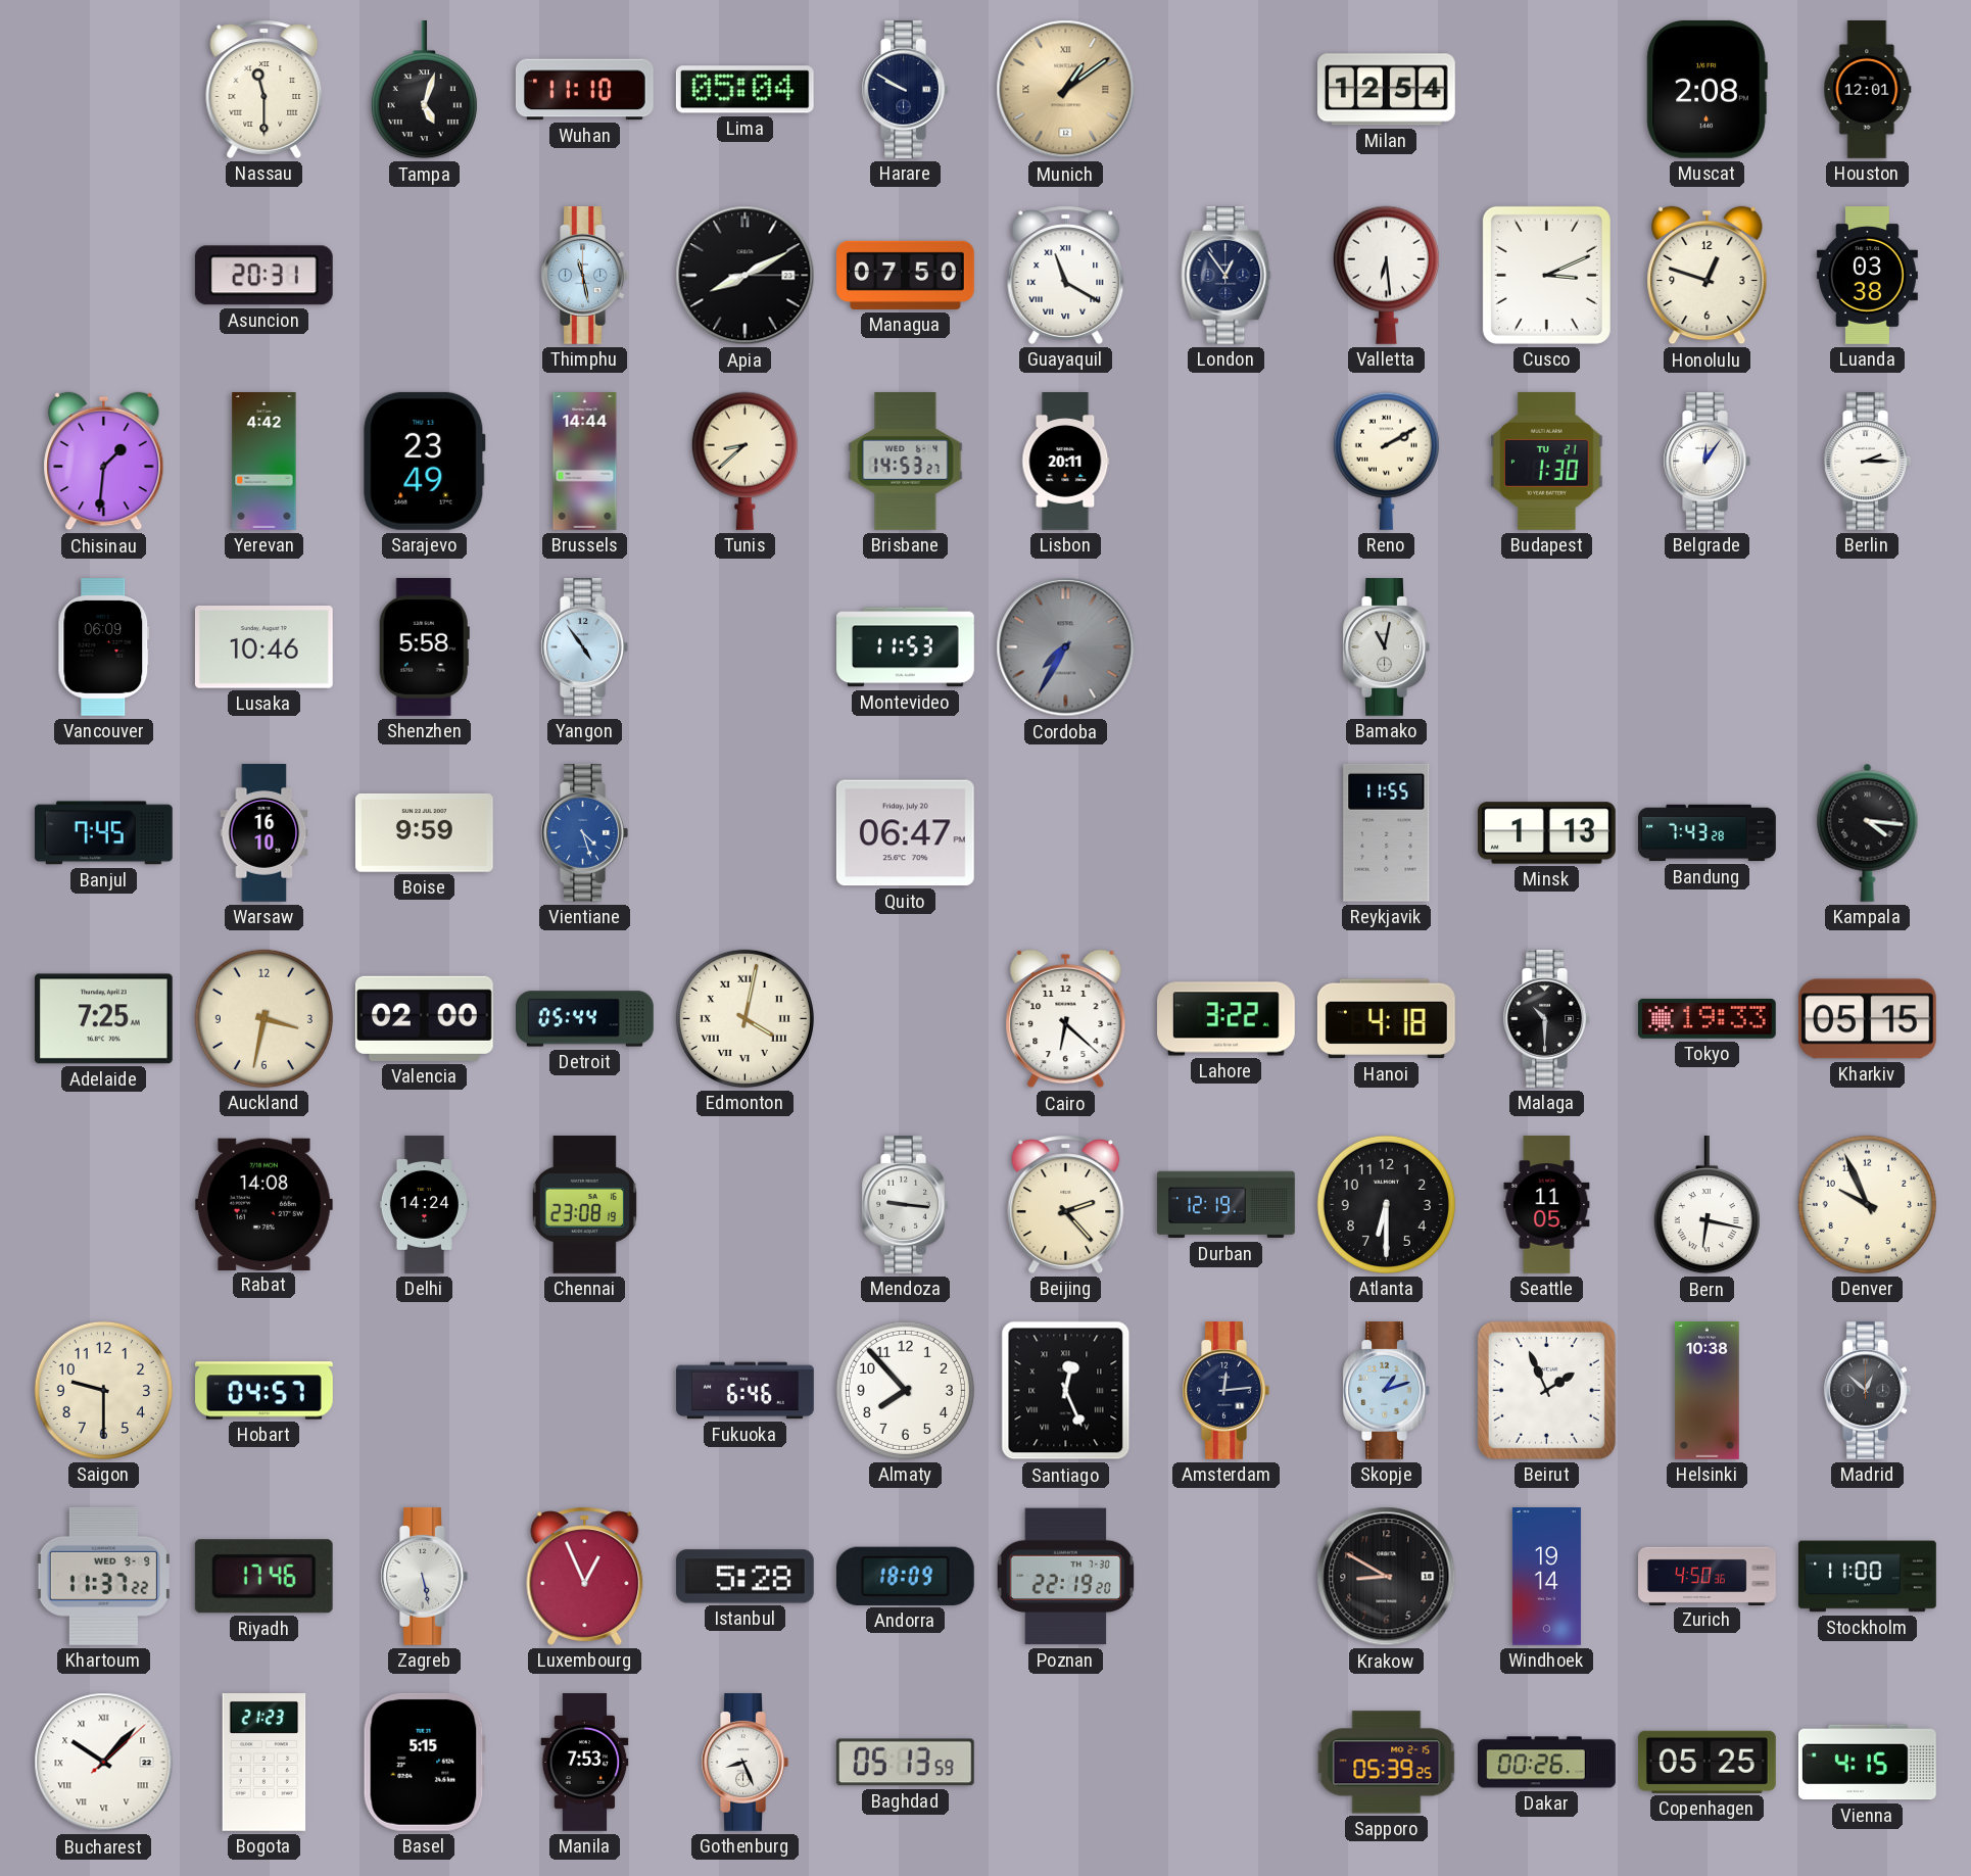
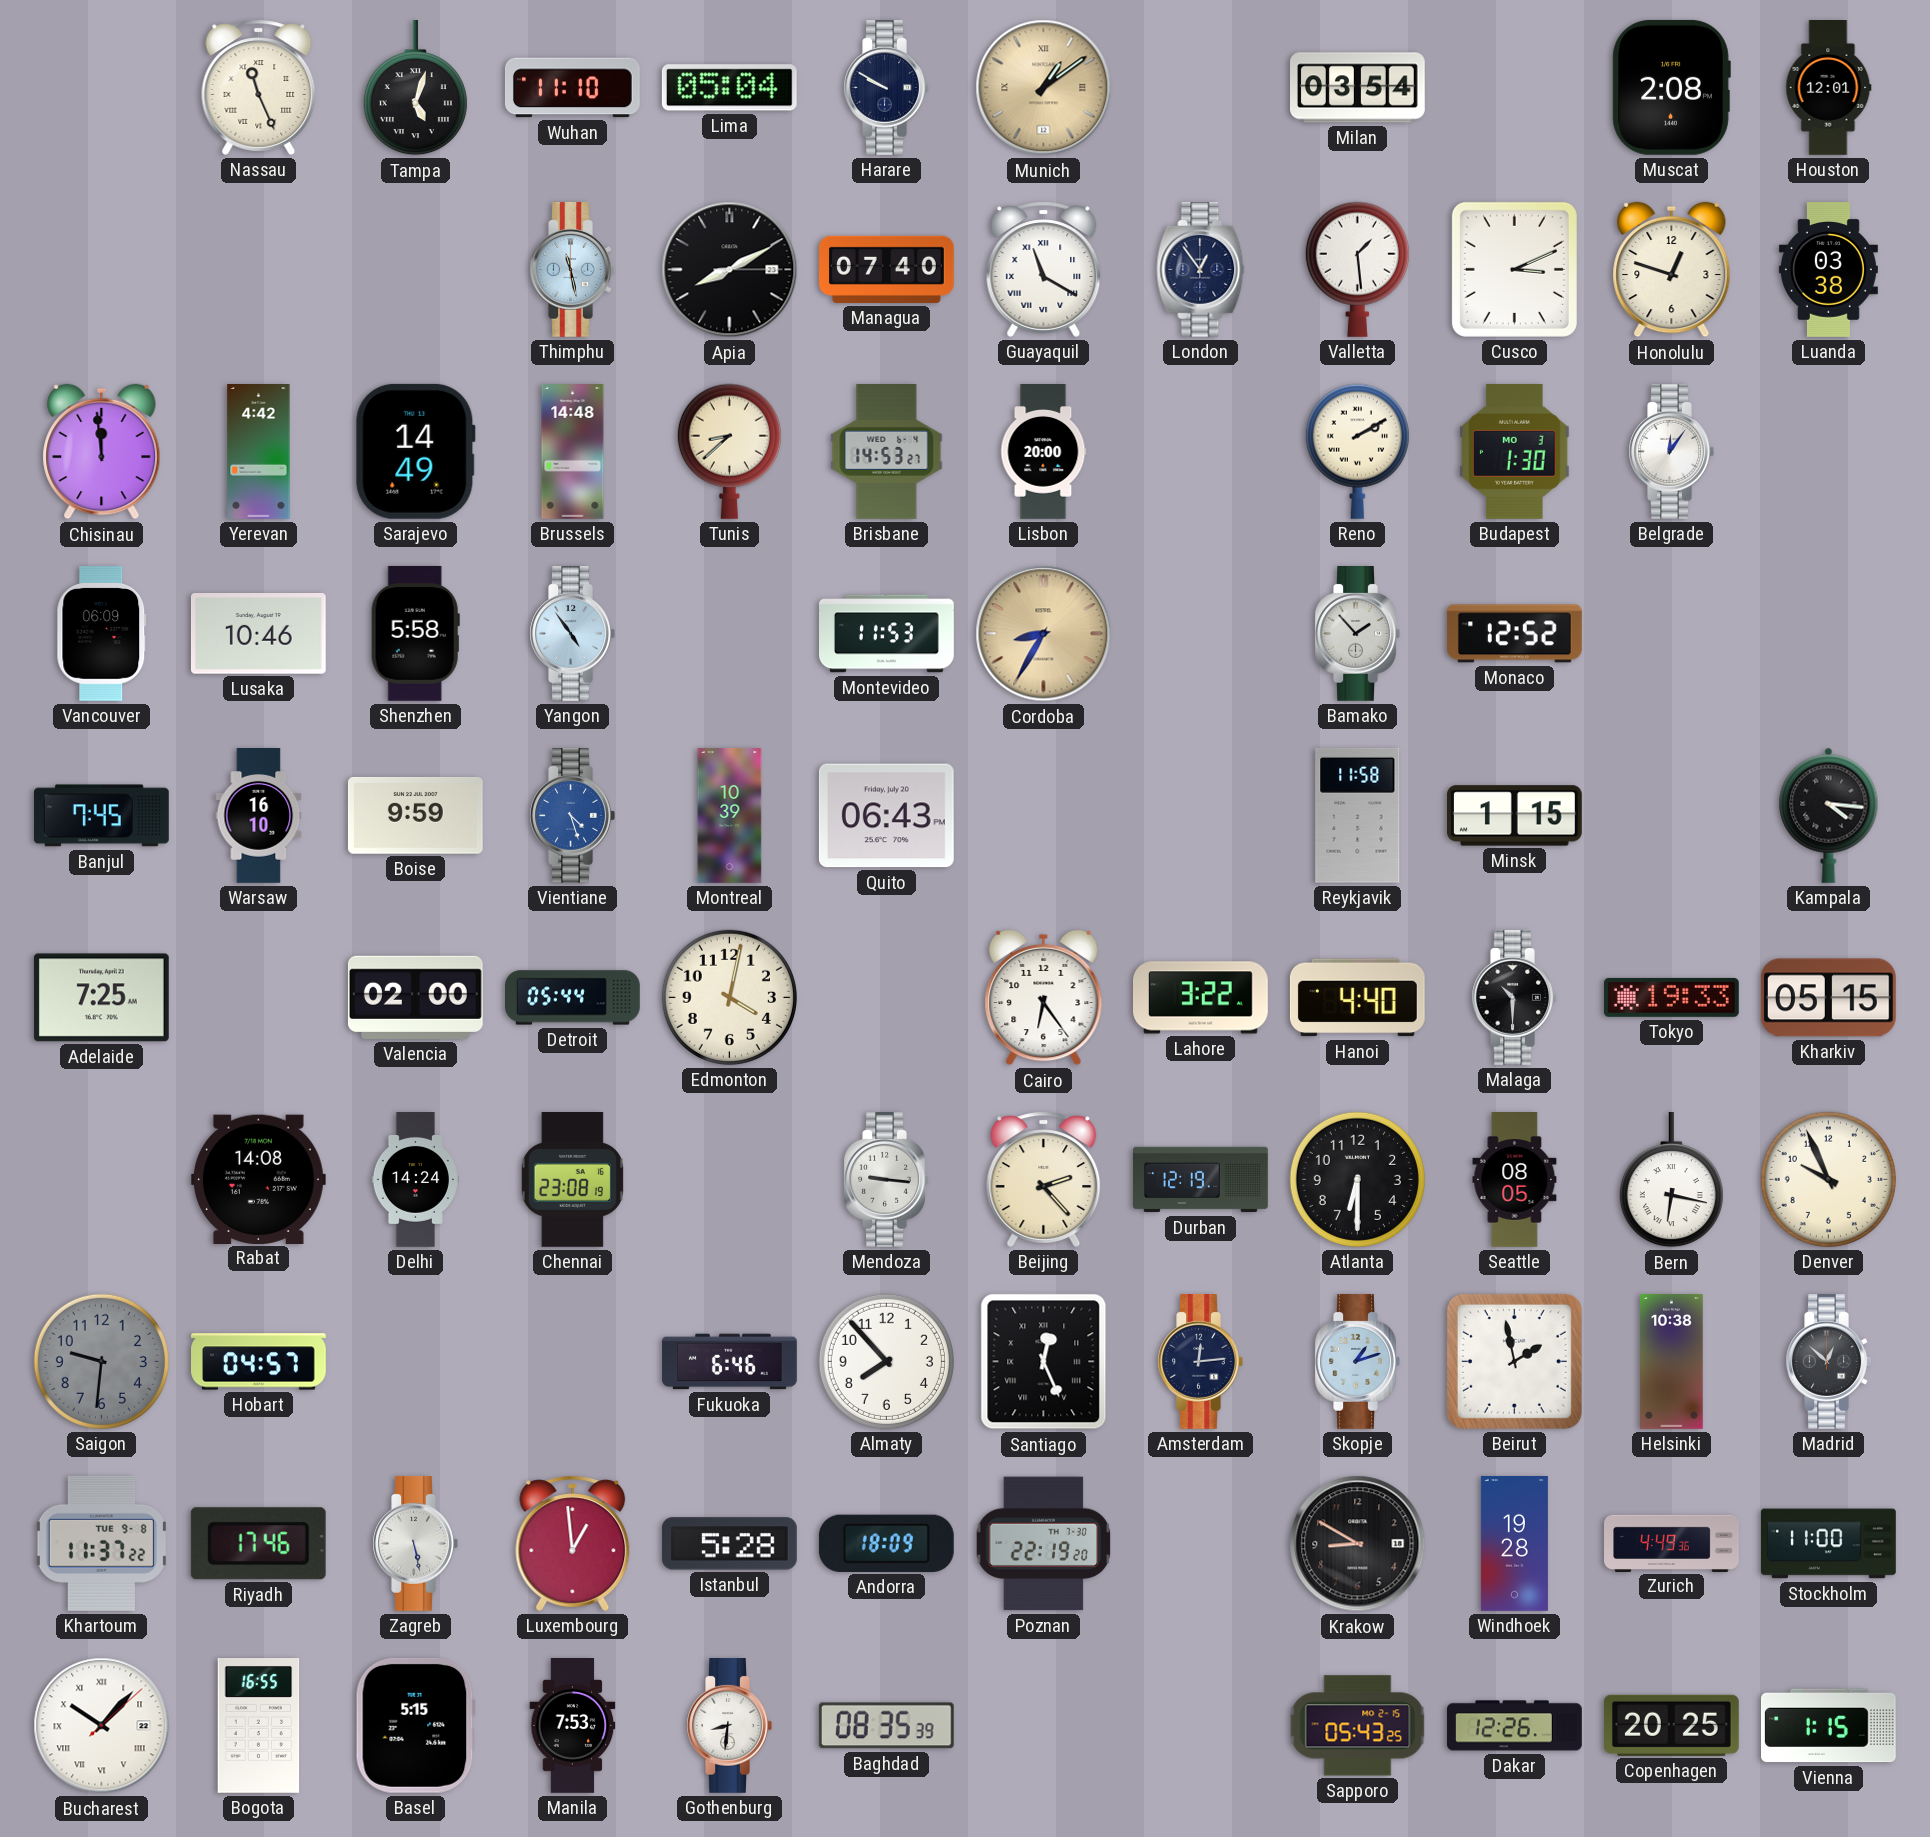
Nassau: 11:30 -> 11:26
Milan: 12:54 -> 03:54
Asuncion: 20:31 -> none
Managua: 07:50 -> 07:40
Valletta: 6:29 -> 1:29
Chisinau: 1:31 -> 11:59
Sarajevo: 23:49 -> 14:49
Brussels: 14:44 -> 14:48
Lisbon: 20:11 -> 20:00
Budapest date: TU 21 -> MO 3
Berlin: 2:15 -> none
Cordoba: 7:35 -> 8:35
Cordoba dial: grey -> champagne
Bamako: 11:02 -> 1:53
Monaco: none -> 12:52
Montreal: none -> 10:39
Quito: 06:47 -> 06:43
Reykjavik: 11:55 -> 11:58
Minsk: 1:13 -> 1:15
Bandung: 7:43 -> none
Auckland: 3:32 -> none
Edmonton numerals: Roman -> Arabic
Cairo: 6:22 -> 6:24
Hanoi: 4:18 -> 4:40
Seattle: 11:05 -> 08:05
Saigon: 9:30 -> 9:31
Saigon dial: cream -> grey
Beirut: 1:56 -> 1:58
Khartoum date: WED 9-9 -> TUE 9-8
Luxembourg: 12:56 -> 12:59
Windhoek: 19:14 -> 19:28
Zurich: 4:50 -> 4:49
Bogota: 21:23 -> 16:55
Gothenburg: 8:26 -> 8:31
Baghdad: 05:13 -> 08:35
Sapporo: 05:39 -> 05:43
Dakar: 00:26 -> 12:26
Copenhagen: 05:25 -> 20:25
Vienna: 4:15 -> 1:15
